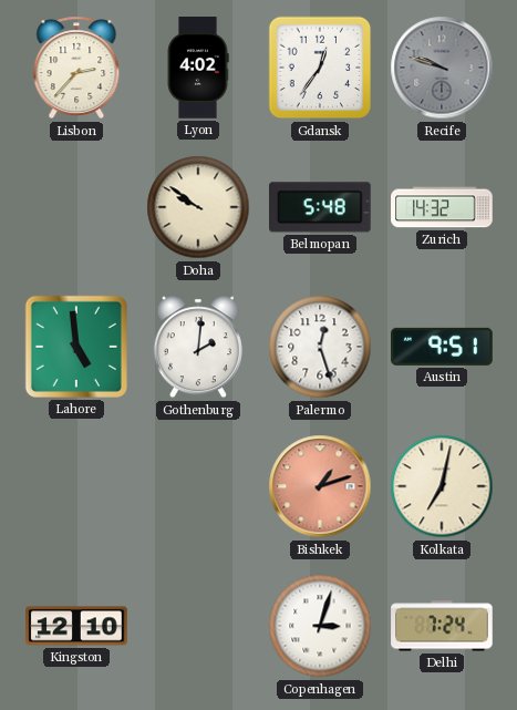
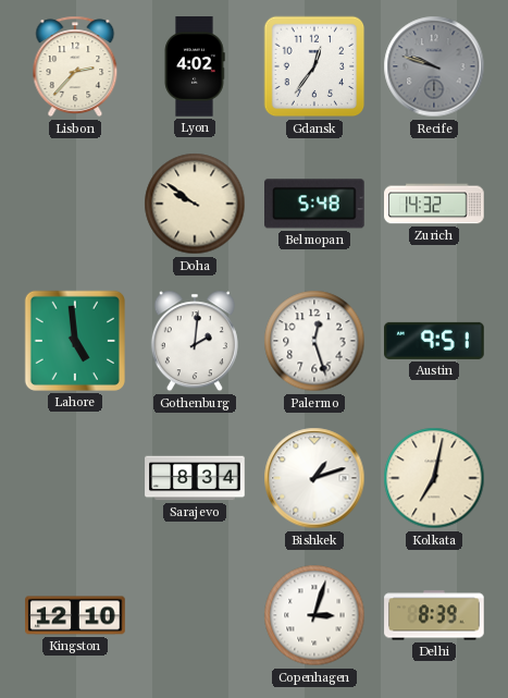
Sarajevo: none -> 8:34
Bishkek dial: salmon -> white
Delhi: 7:24 -> 8:39
